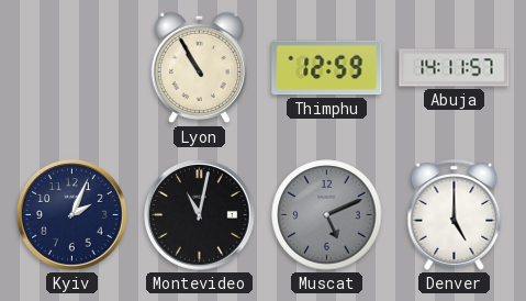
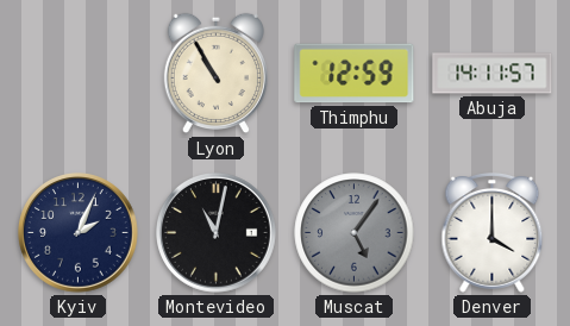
Muscat: 5:11 -> 5:06
Denver: 5:00 -> 4:00
